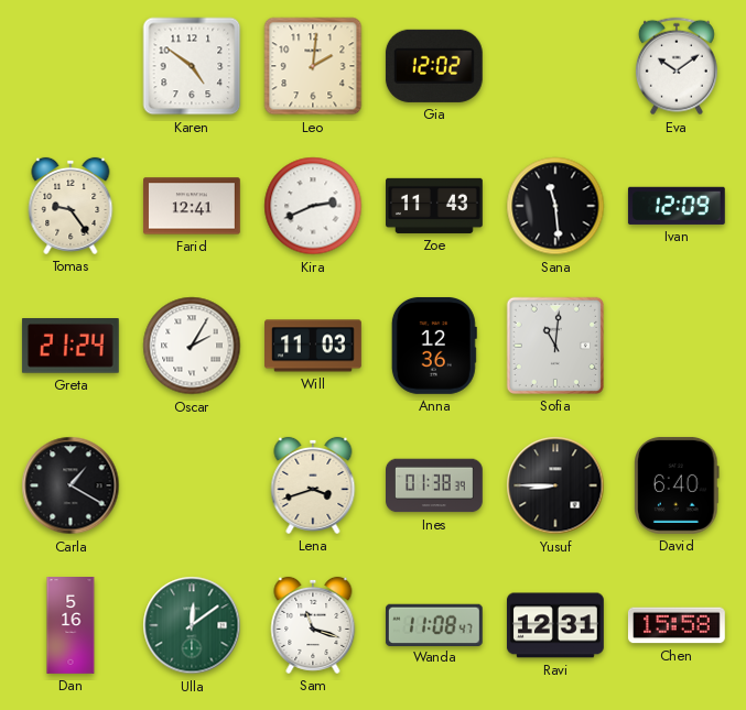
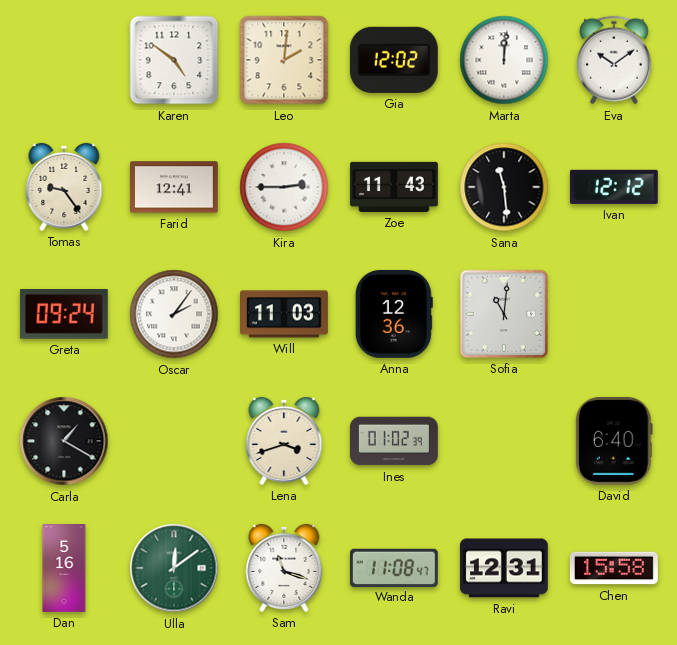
Marta: none -> 12:01
Kira: 2:41 -> 2:45
Ivan: 12:09 -> 12:12
Greta: 21:24 -> 09:24
Oscar: 2:05 -> 2:06
Ines: 01:38 -> 01:02
Yusuf: 8:45 -> none
